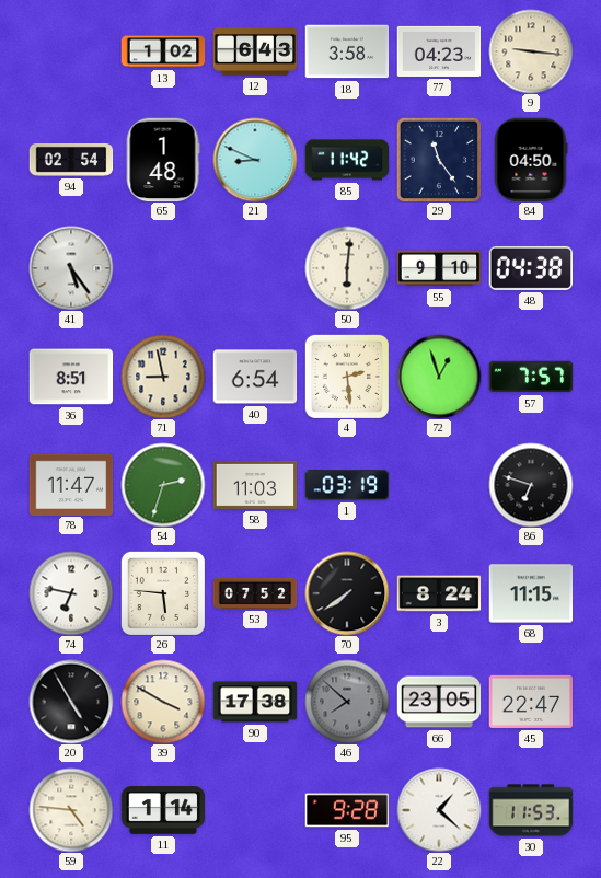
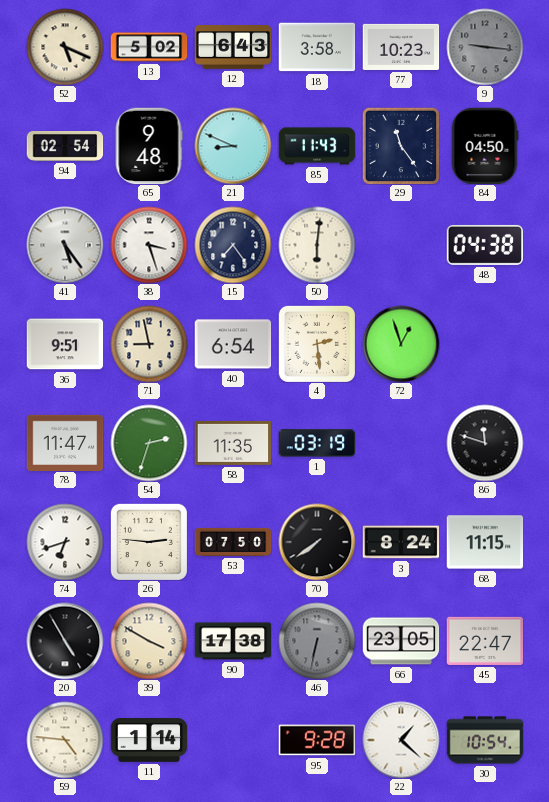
52: none -> 5:19
13: 1:02 -> 5:02
77: 04:23 -> 10:23
9 dial: cream -> grey
65: 1:48 -> 9:48
85: 11:42 -> 11:43
38: none -> 3:27
15: none -> 7:24
55: 9:10 -> none
36: 8:51 -> 9:51
57: 7:57 -> none
58: 11:03 -> 11:35
86: 6:48 -> 11:48
74: 6:47 -> 6:42
26: 5:46 -> 2:46
53: 07:52 -> 07:50
46: 7:52 -> 6:32
30: 11:53 -> 10:54
